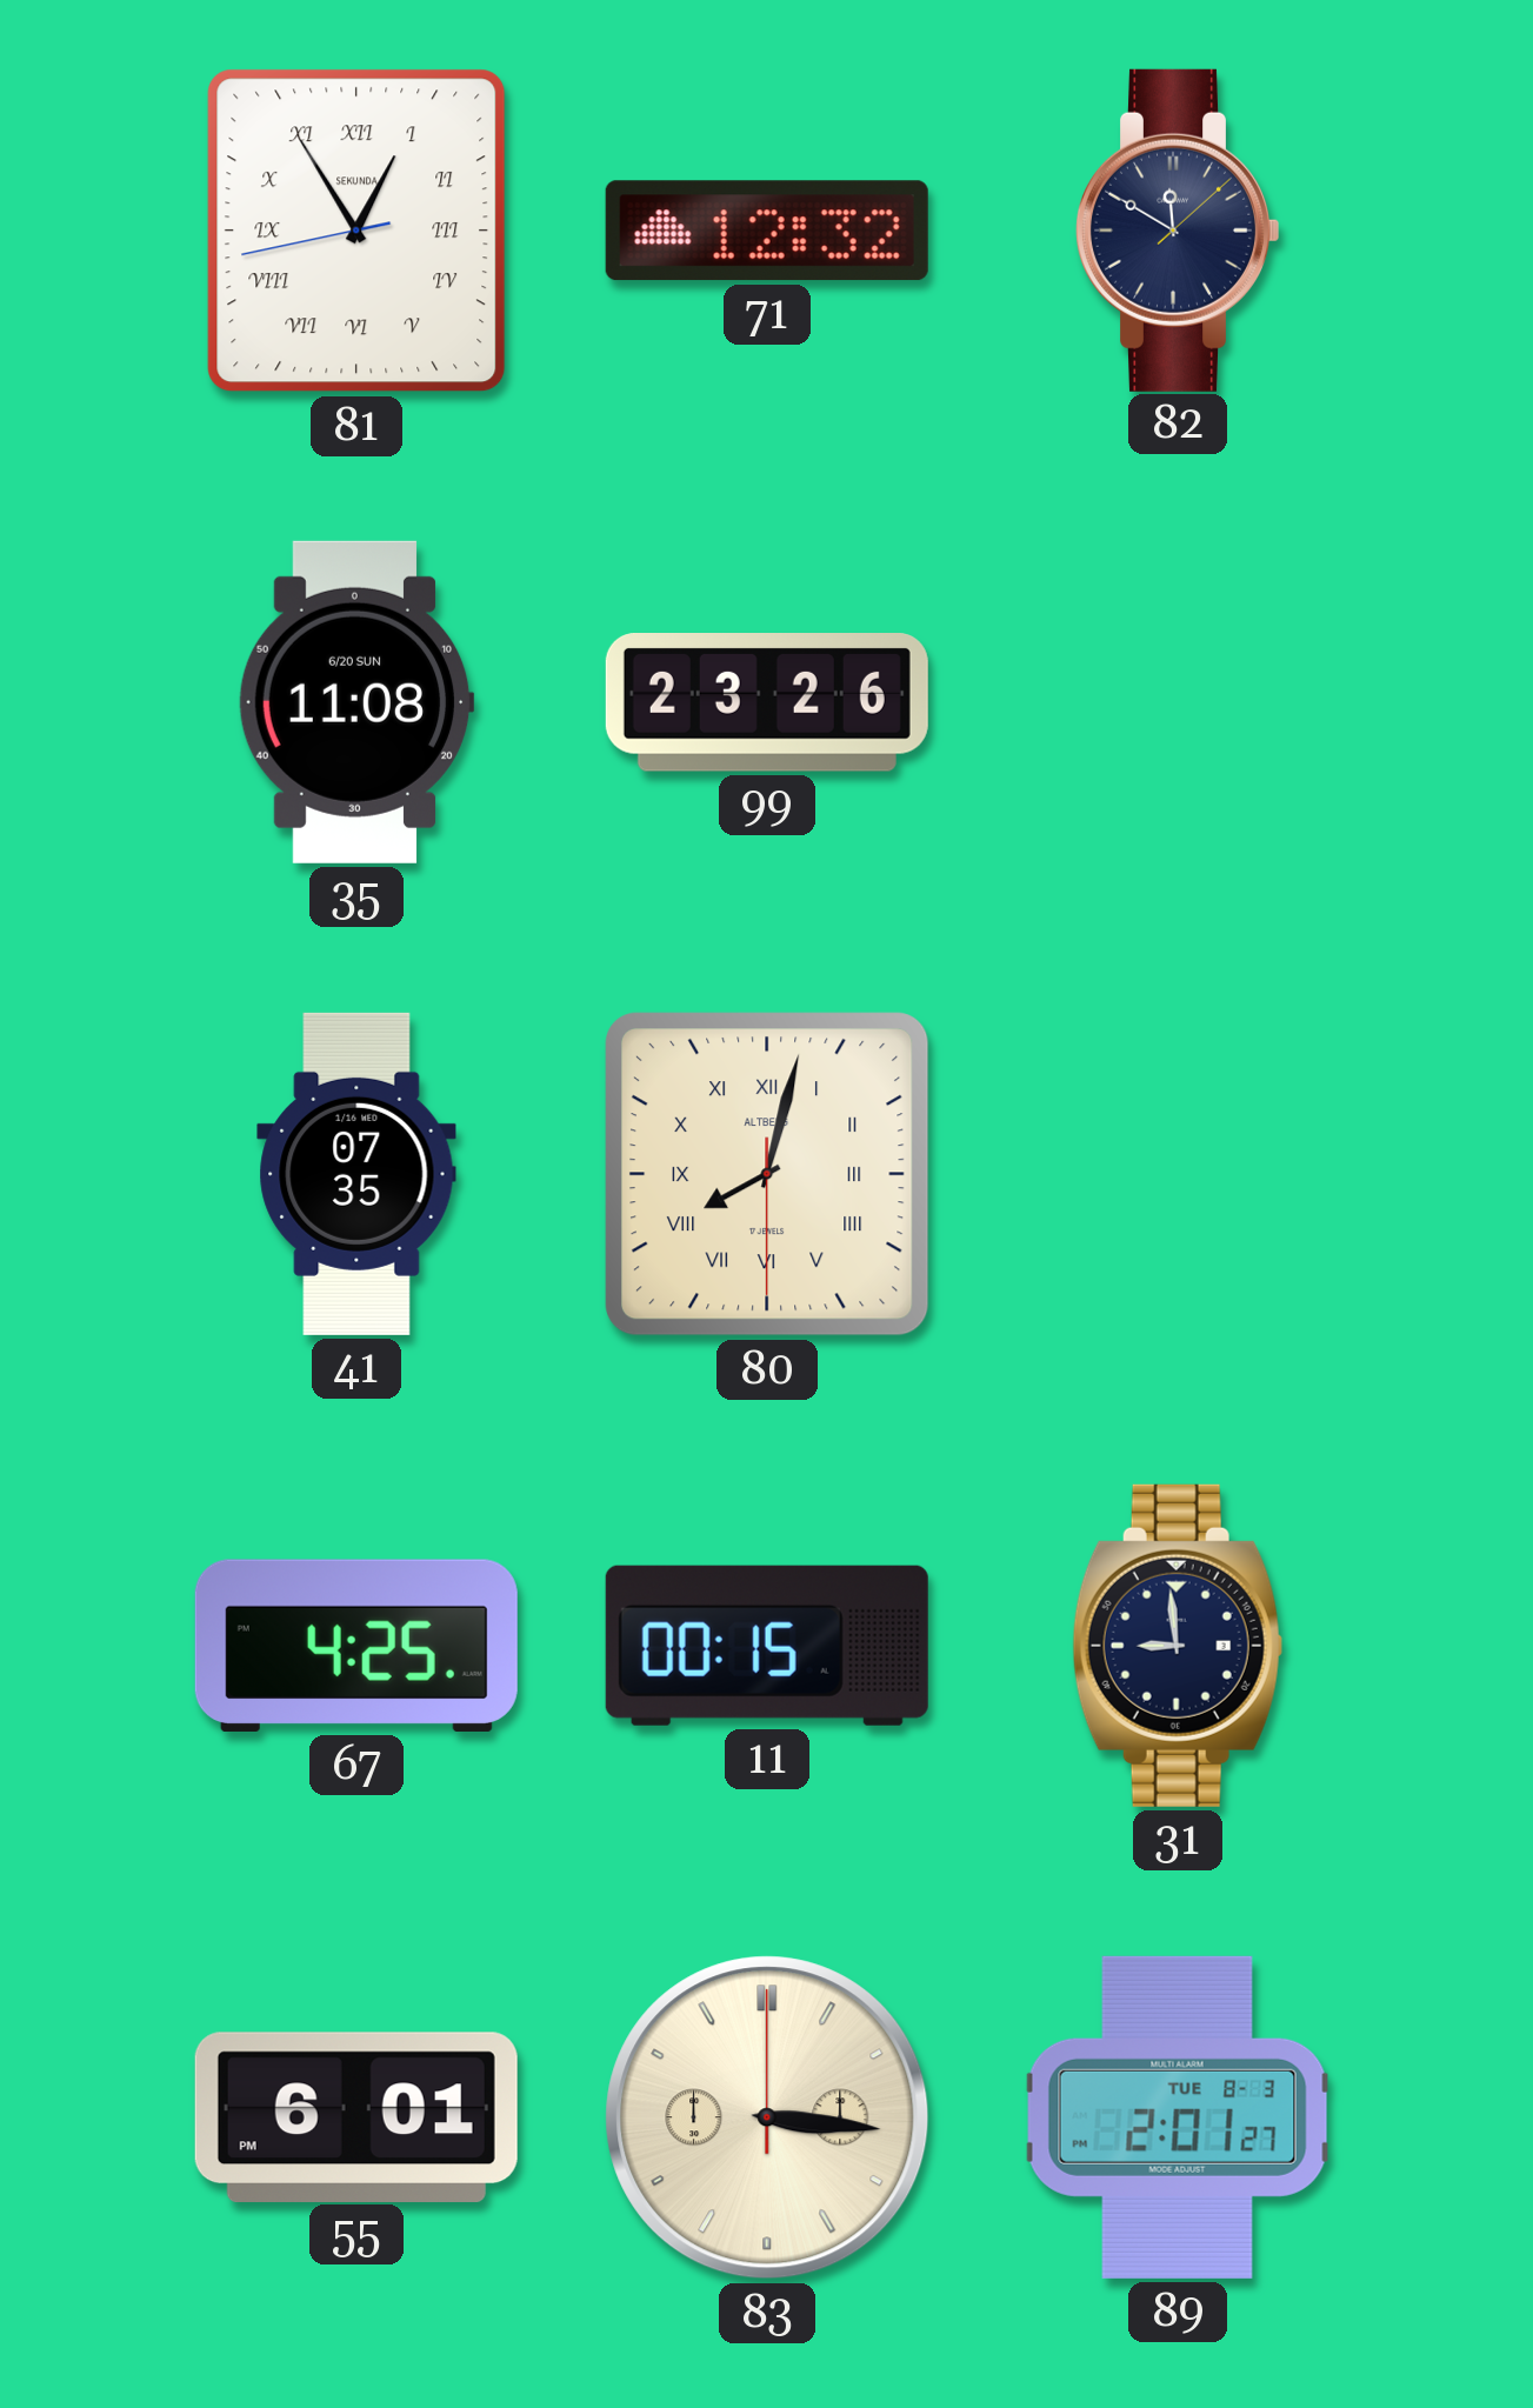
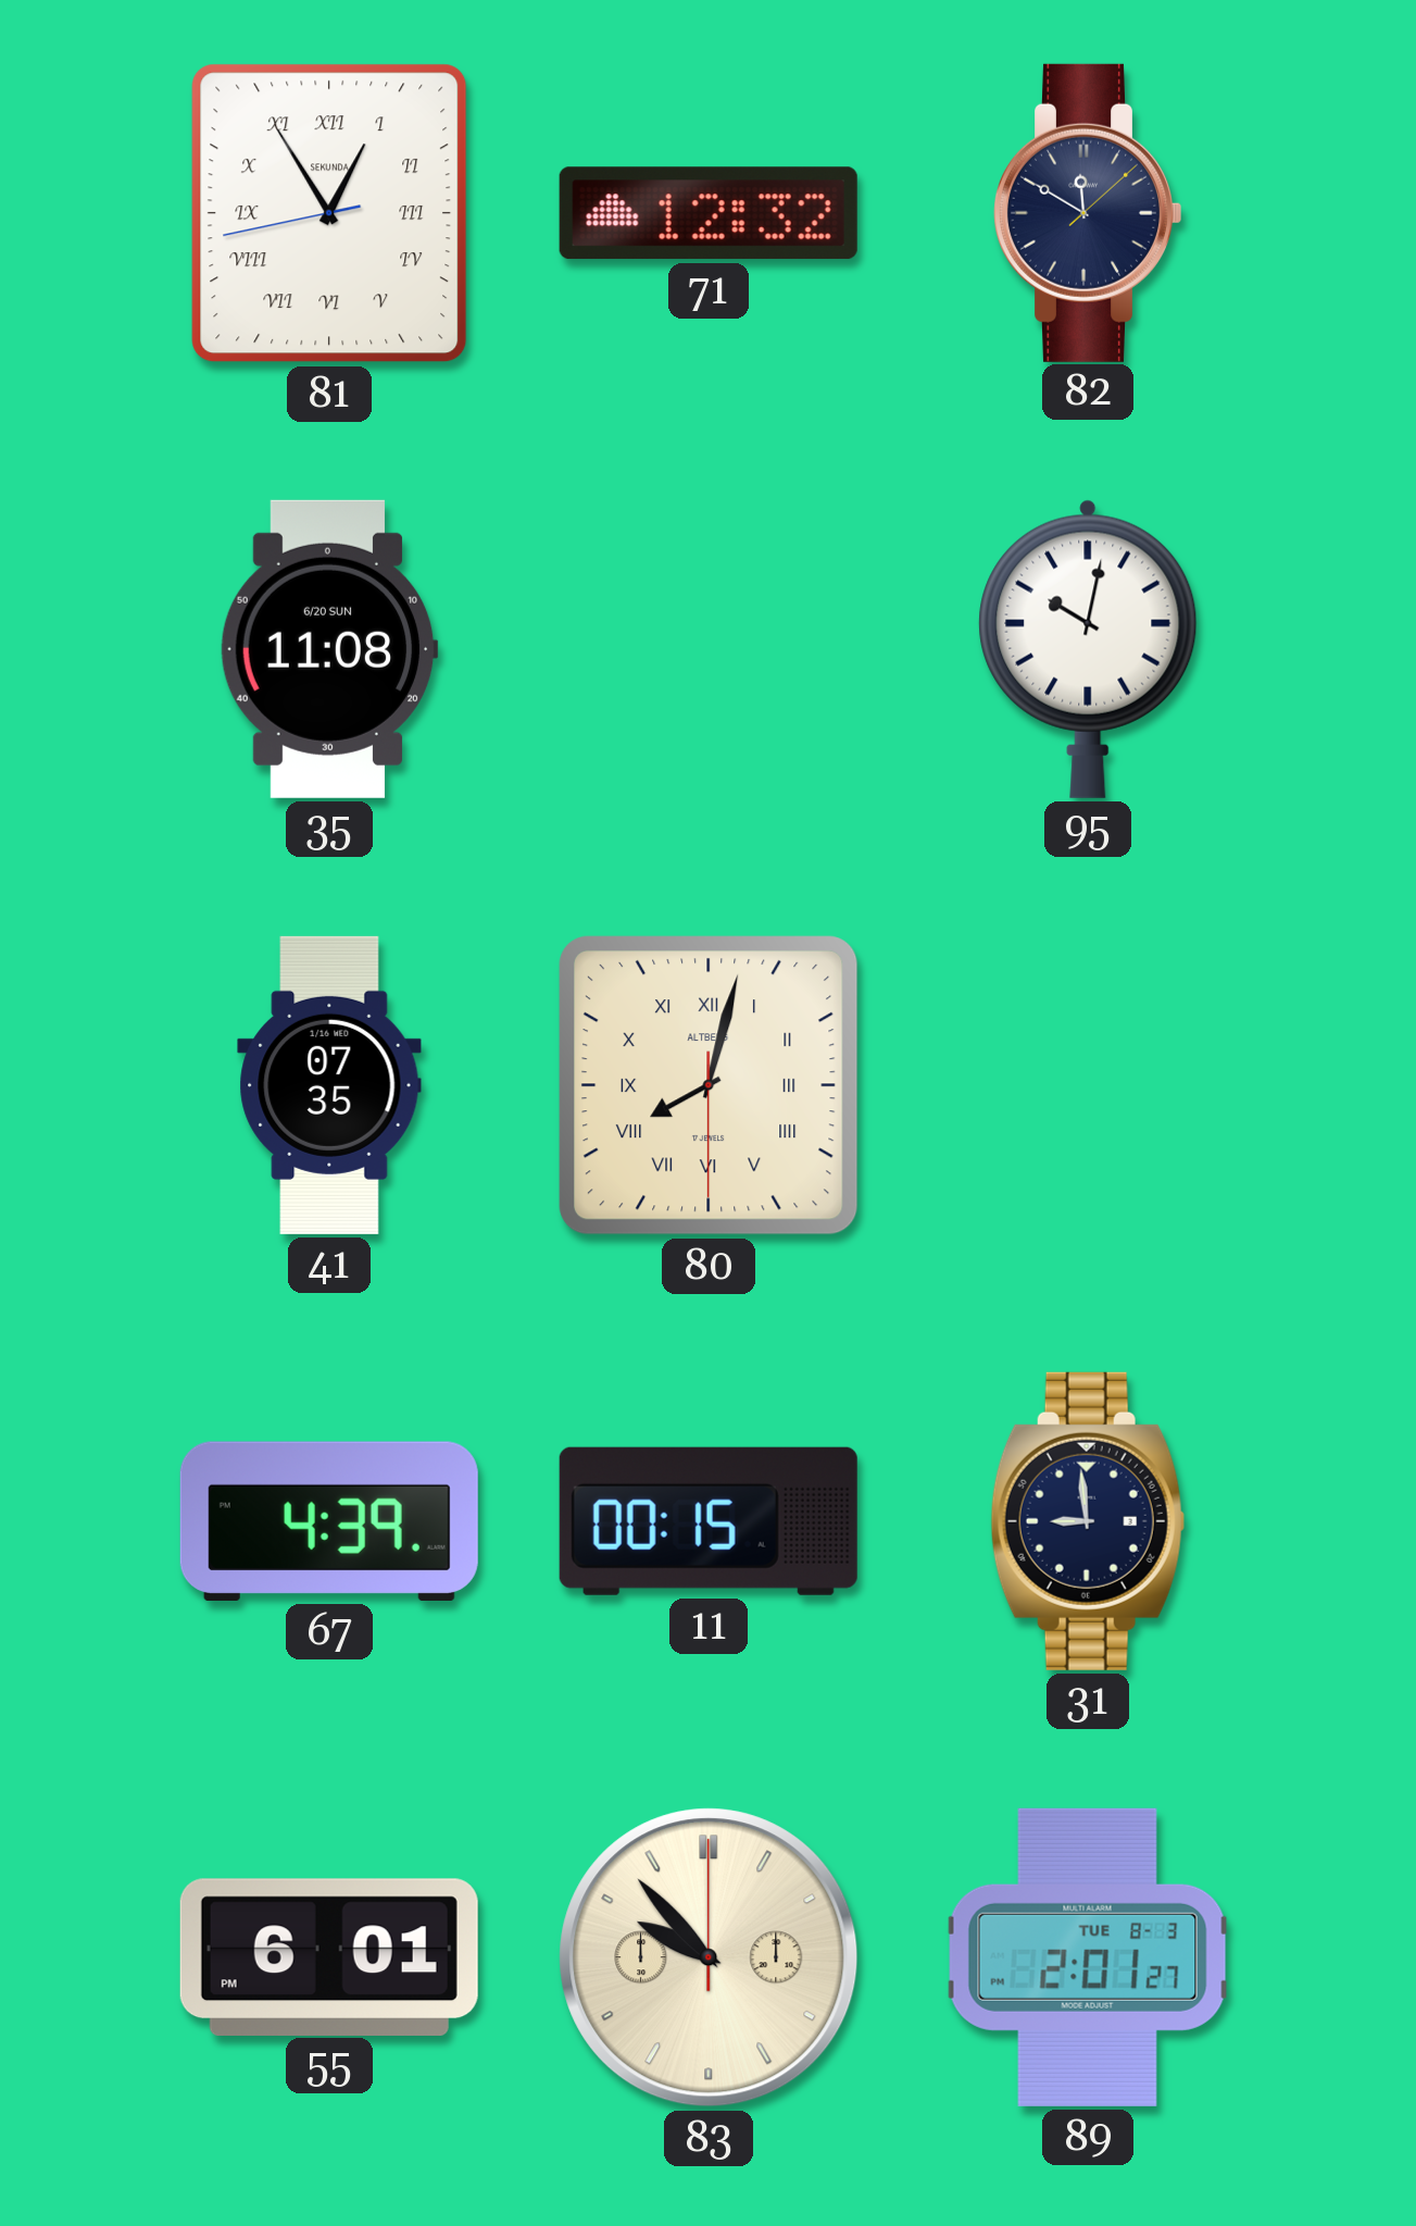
99: 23:26 -> none
95: none -> 10:02
67: 4:25 -> 4:39
83: 3:16 -> 9:53
